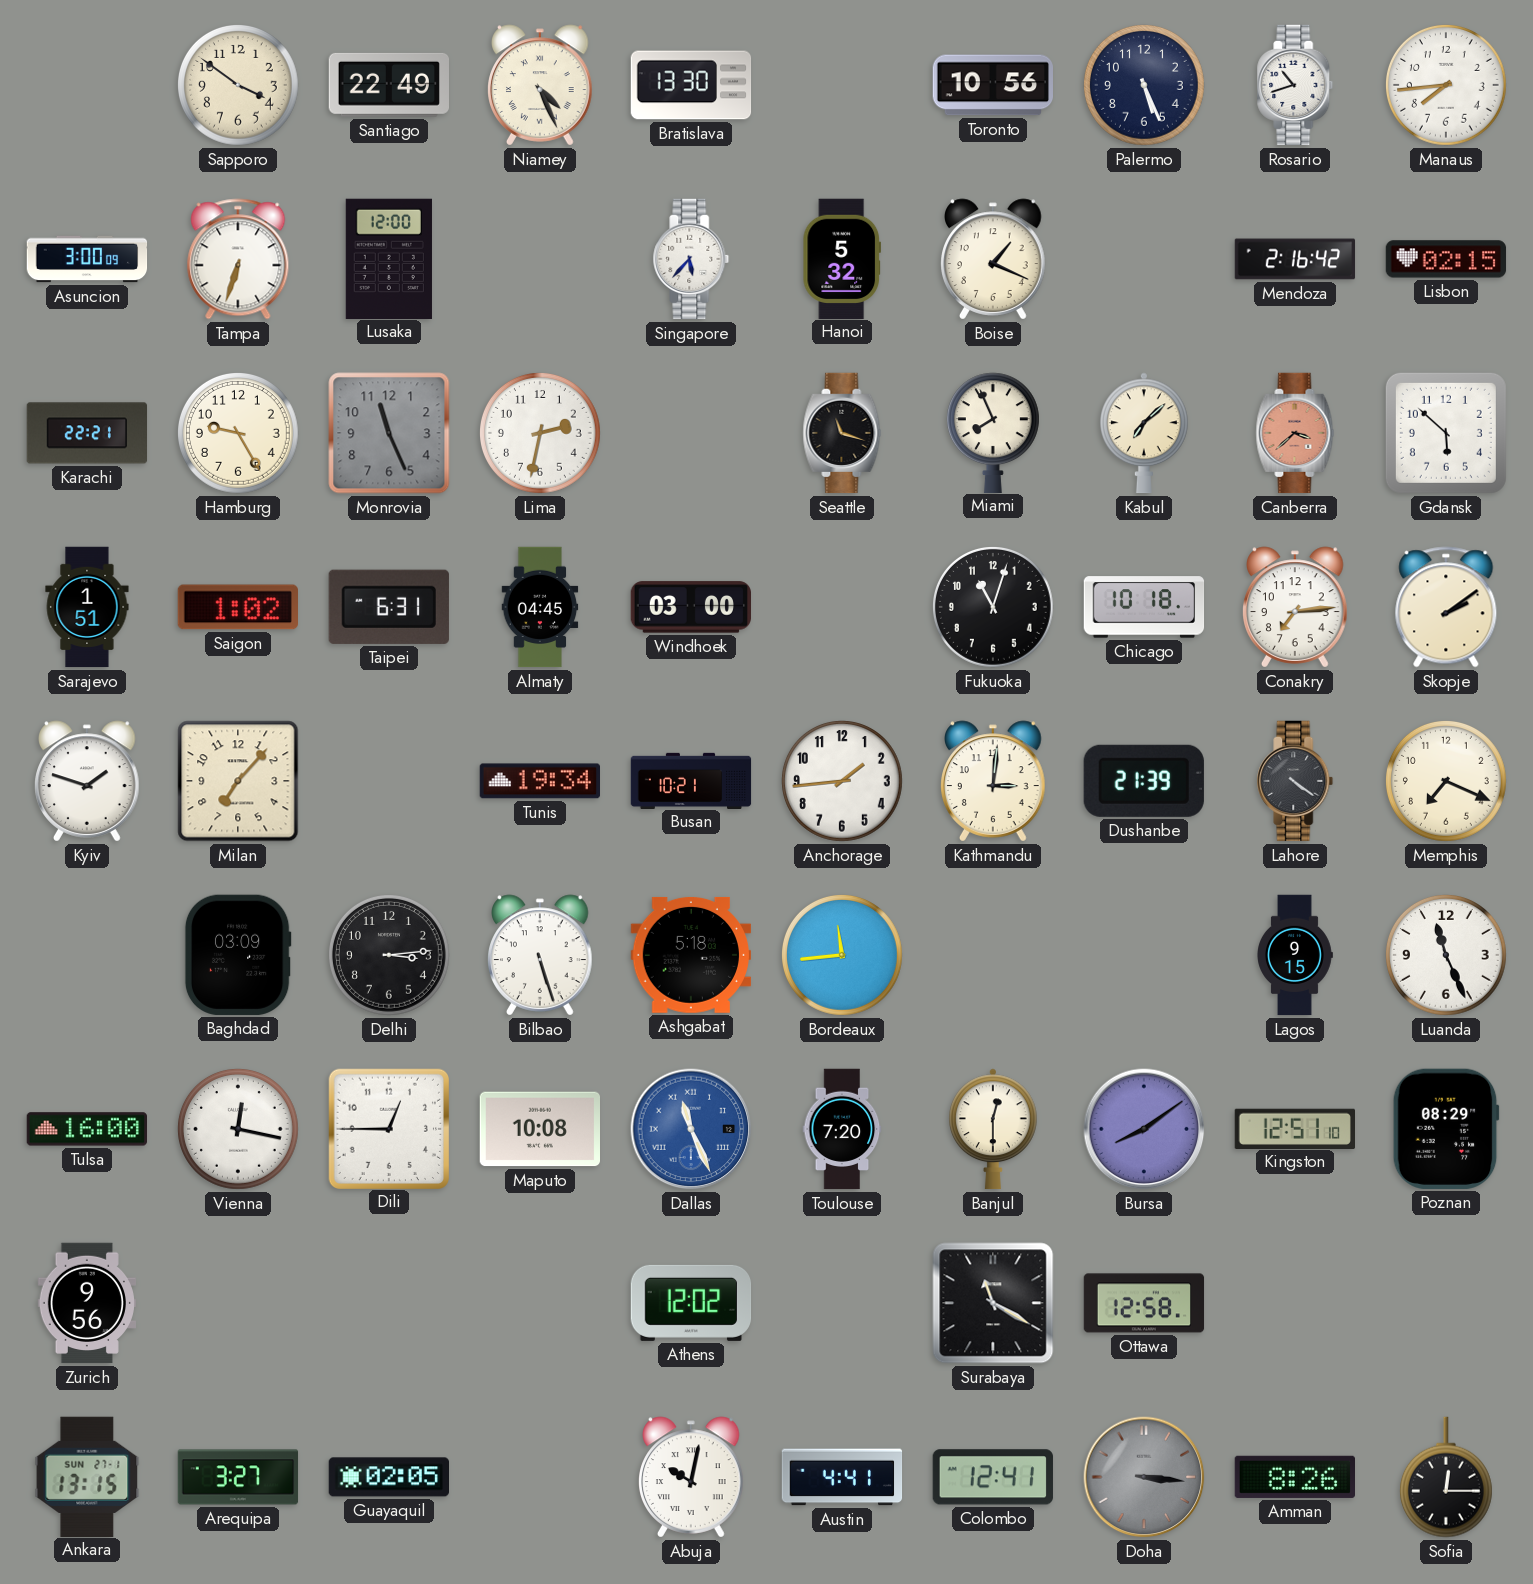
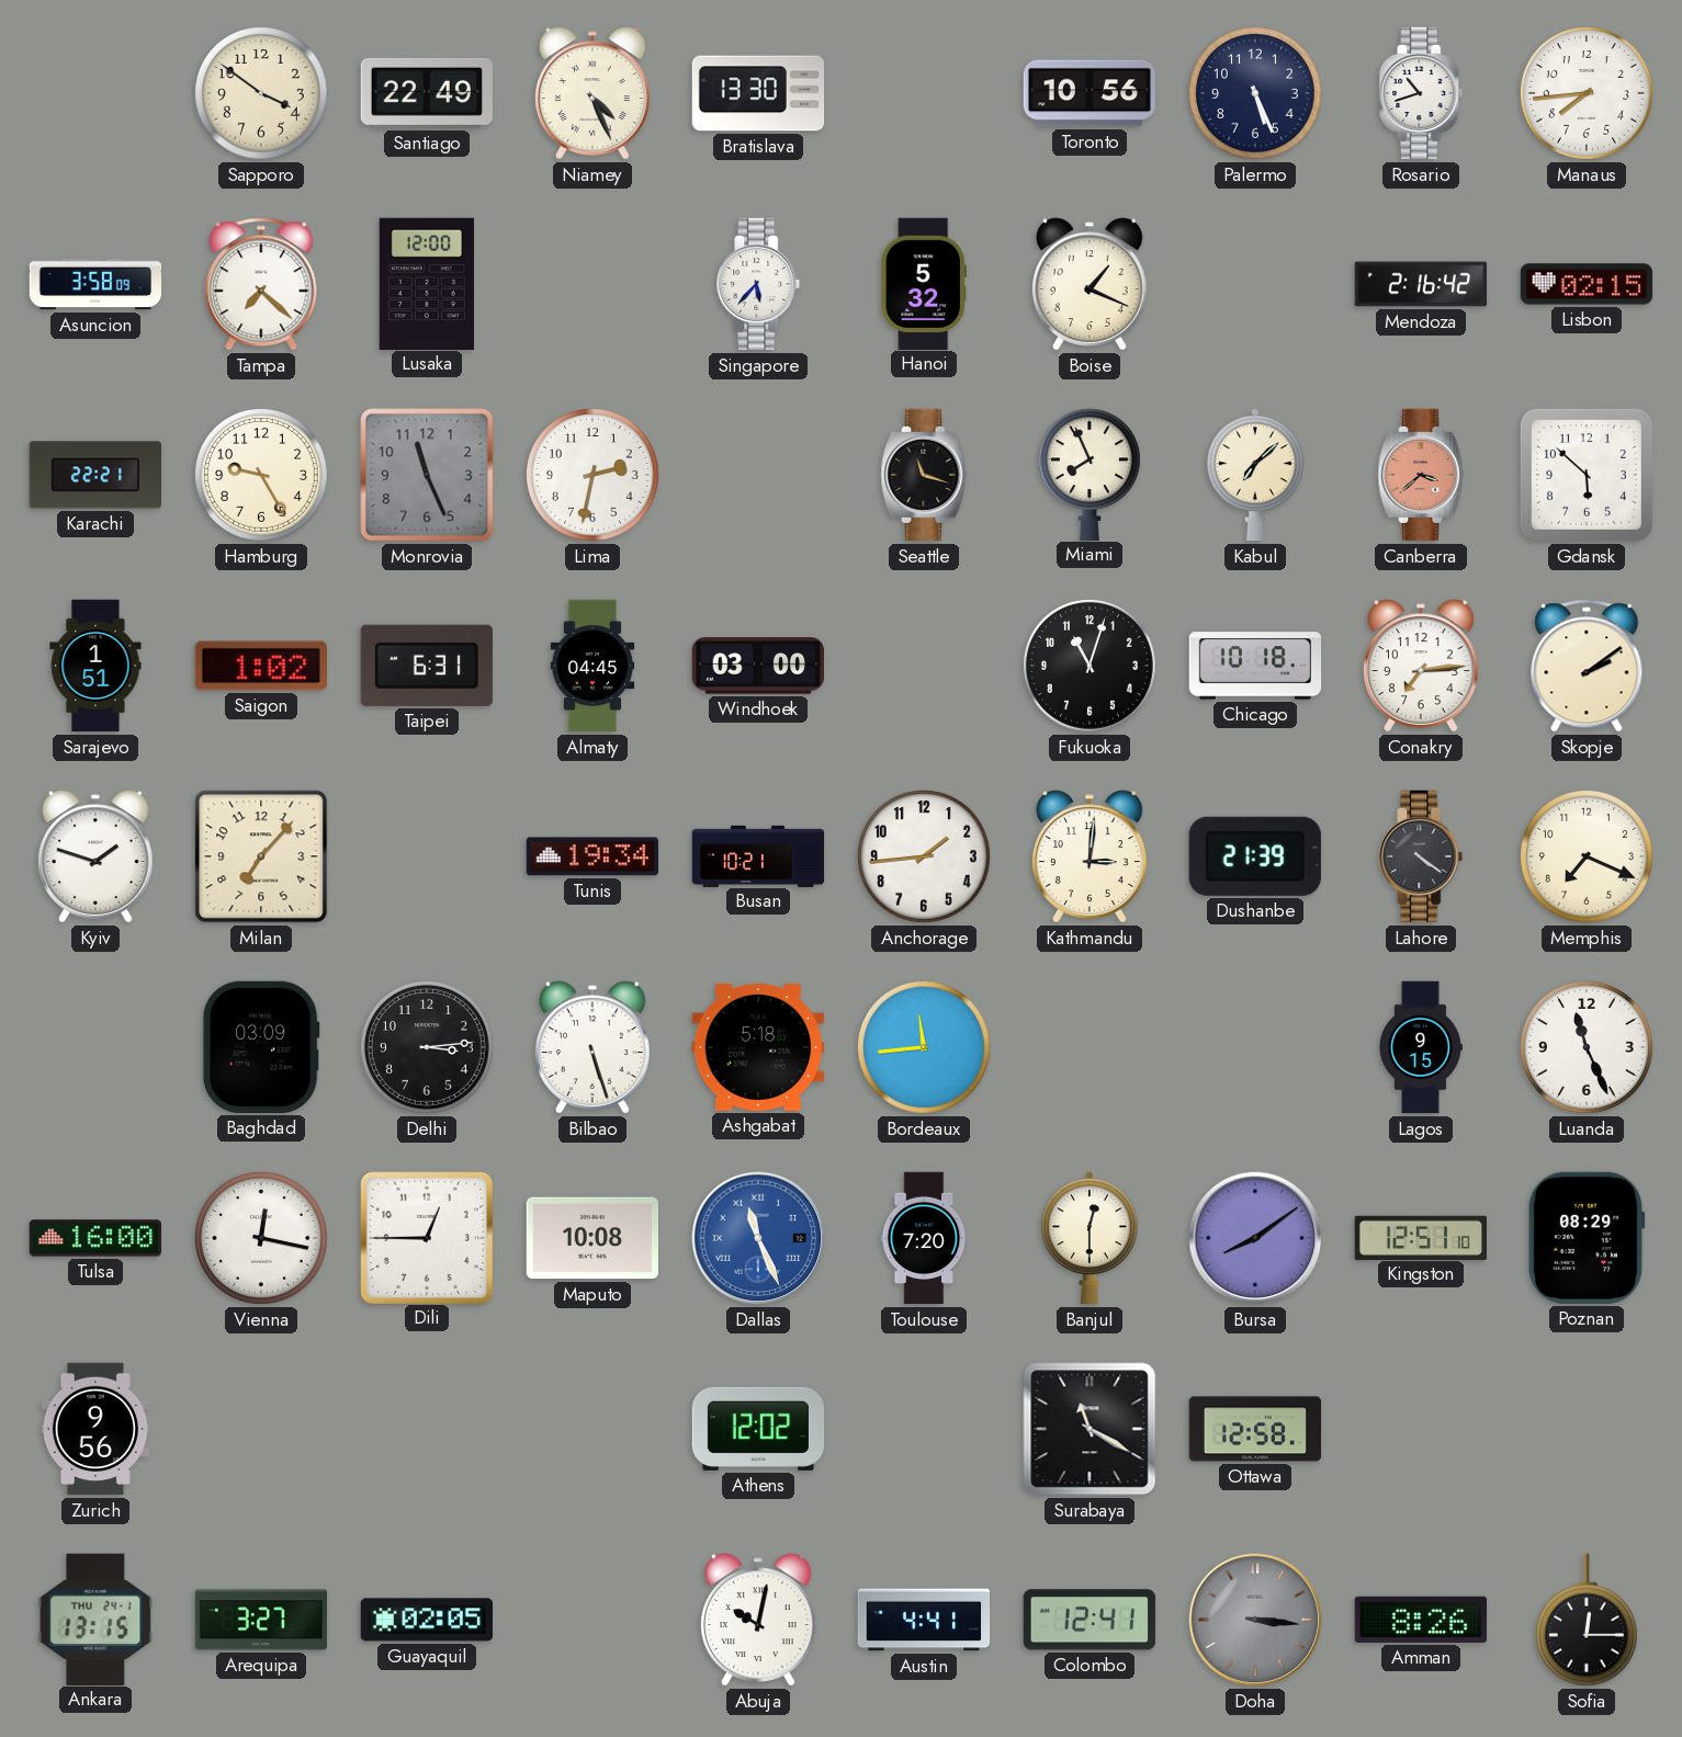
Asuncion: 3:00 -> 3:58
Tampa: 6:33 -> 7:22
Ankara date: SUN 27-1 -> THU 24-1
